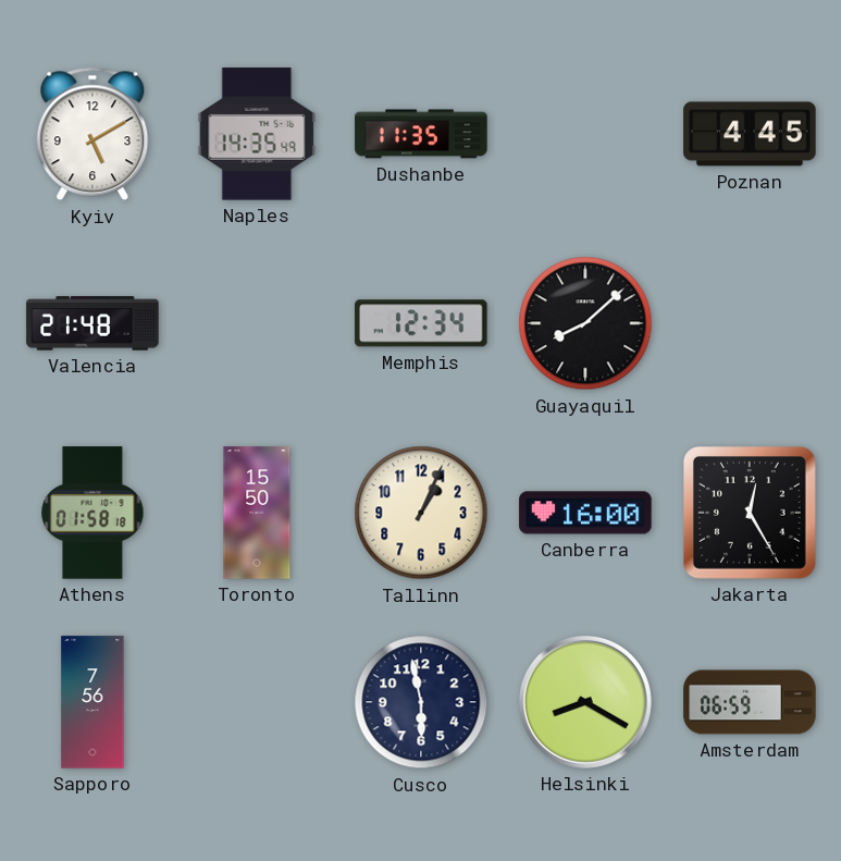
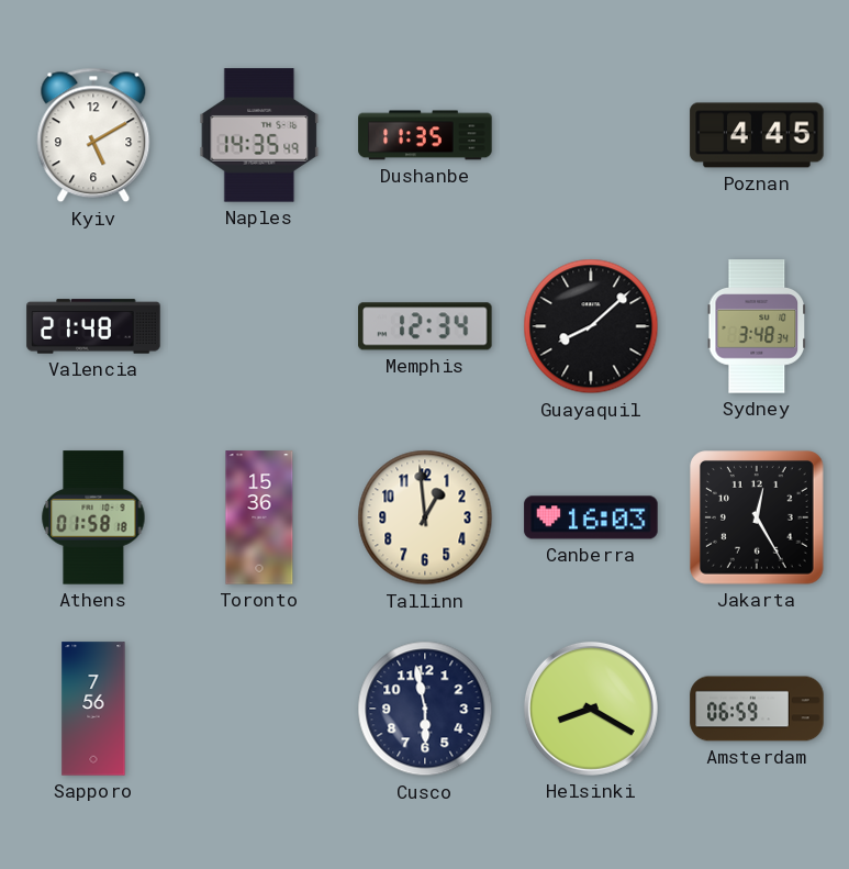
Sydney: none -> 3:48
Toronto: 15:50 -> 15:36
Tallinn: 1:04 -> 12:59
Canberra: 16:00 -> 16:03
